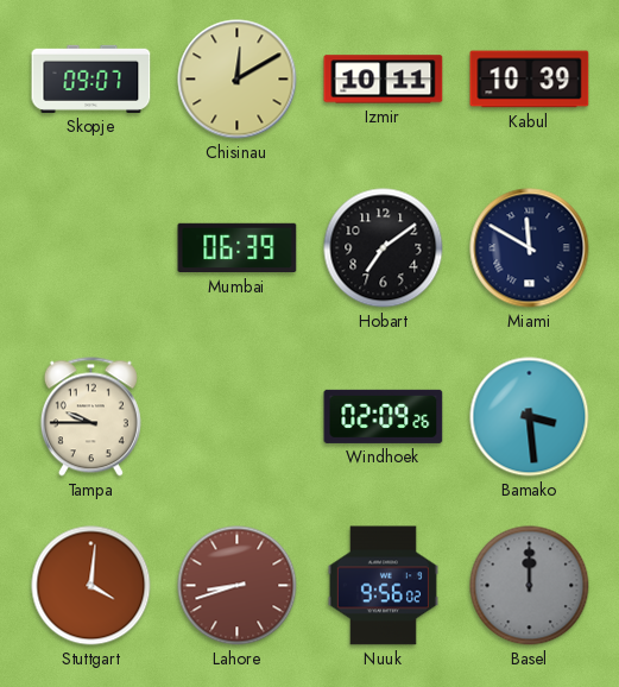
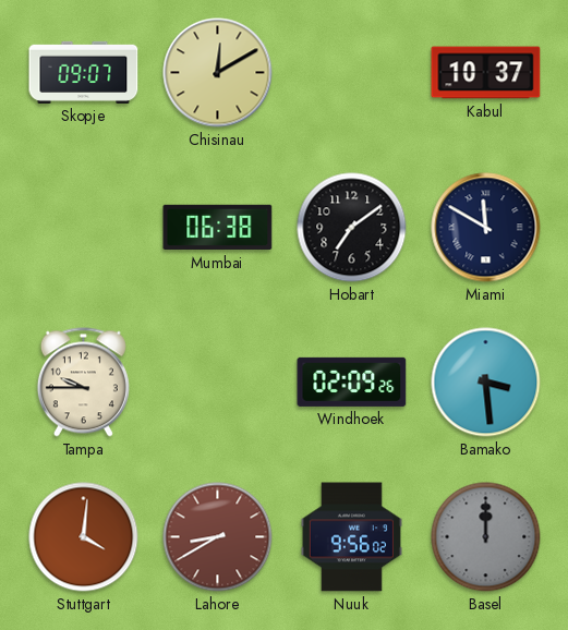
Izmir: 10:11 -> none
Kabul: 10:39 -> 10:37
Mumbai: 06:39 -> 06:38
Lahore: 8:42 -> 8:40
